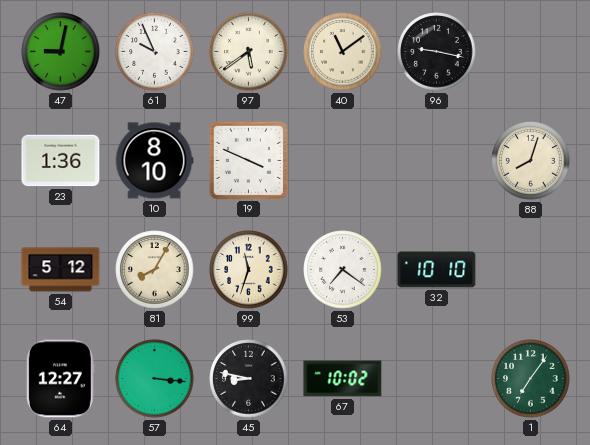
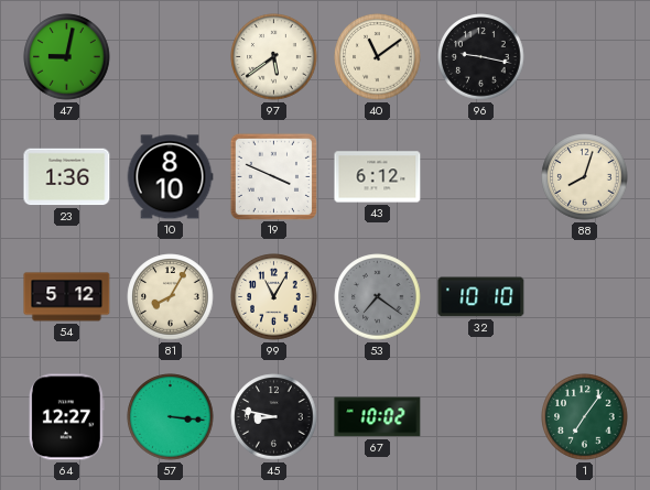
61: 9:56 -> none
43: none -> 6:12
99: 11:33 -> 11:05
53 dial: white -> grey
